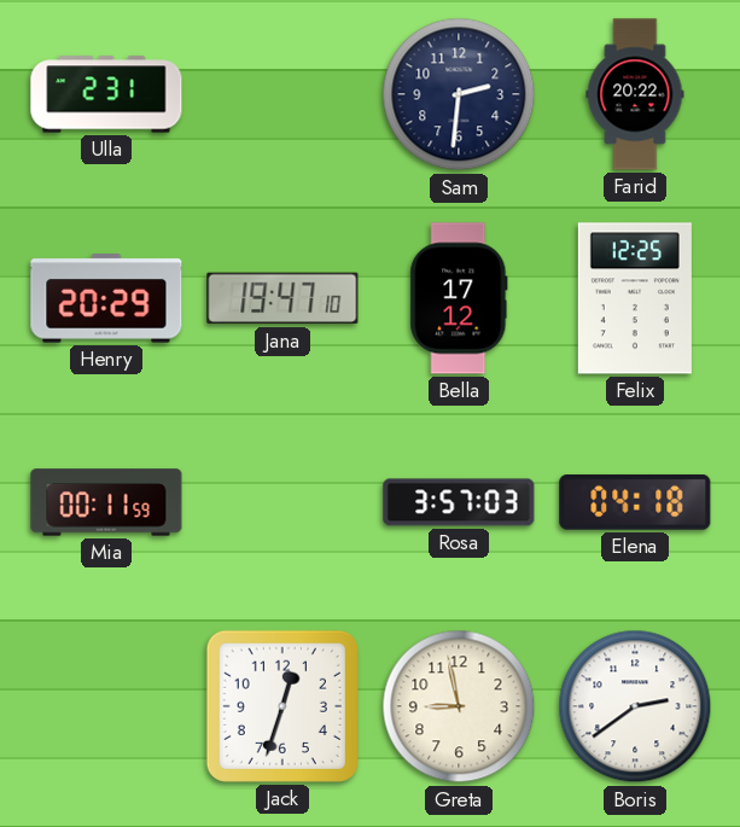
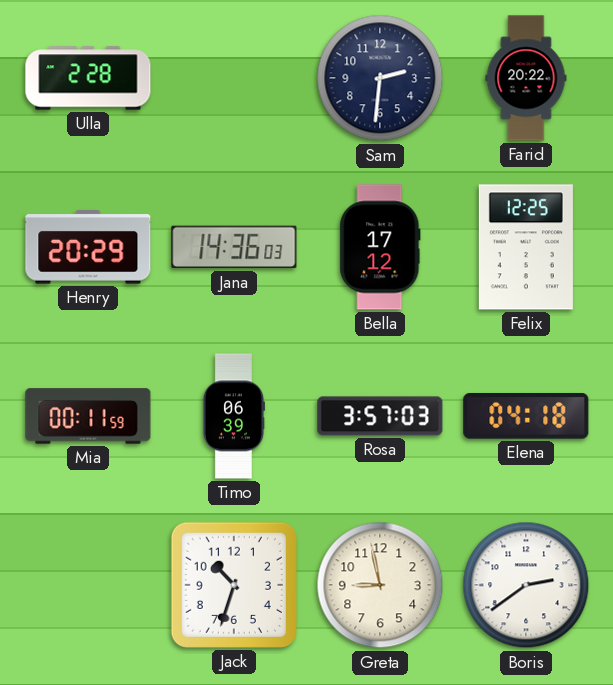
Ulla: 2:31 -> 2:28
Jana: 19:47 -> 14:36
Timo: none -> 06:39
Jack: 12:33 -> 10:33
